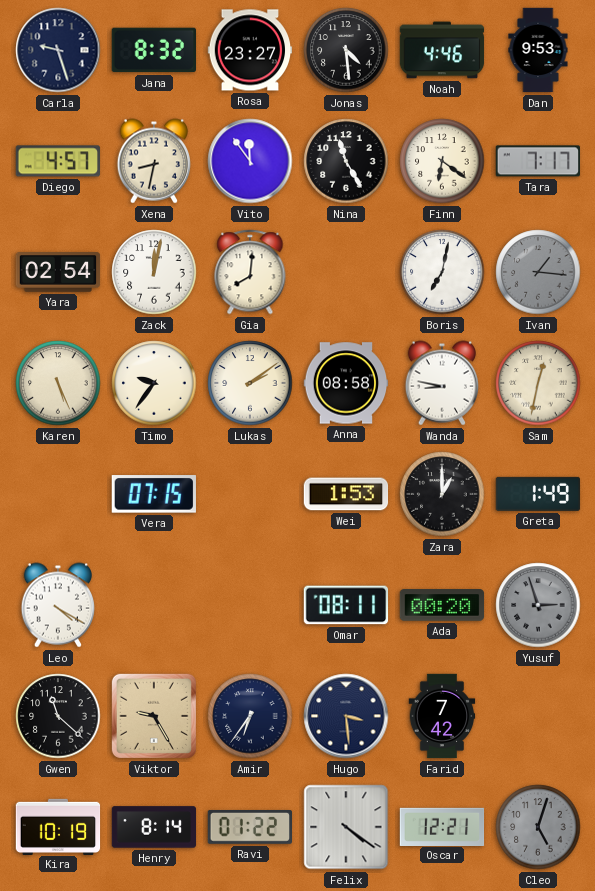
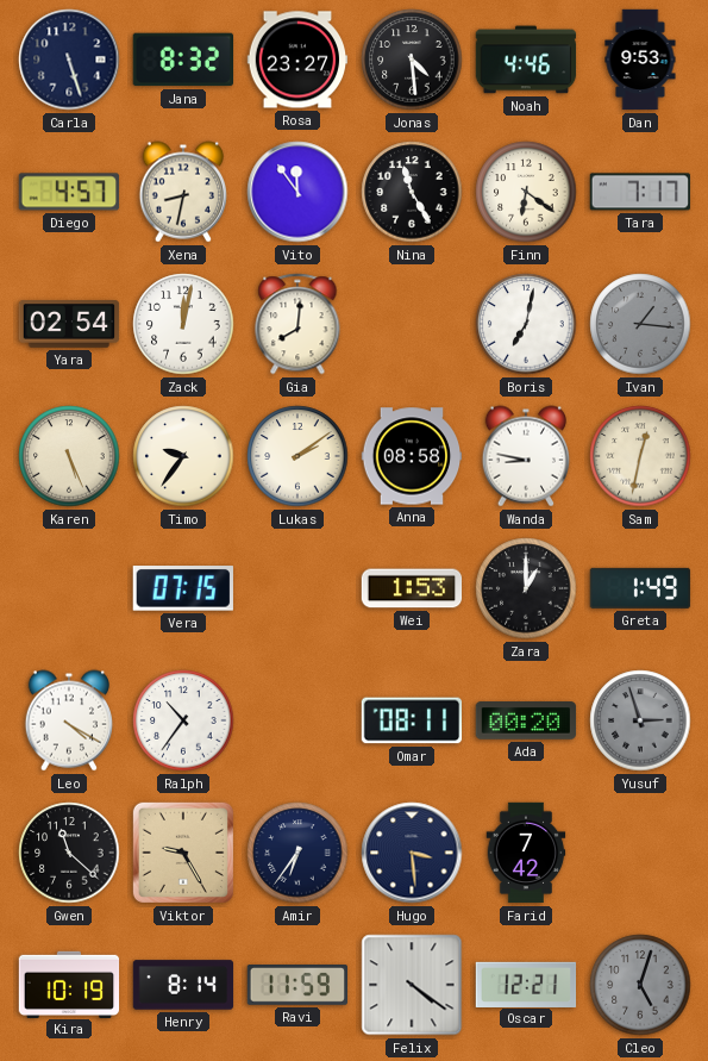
Carla: 9:27 -> 5:27
Ralph: none -> 10:36
Ravi: 01:22 -> 11:59
